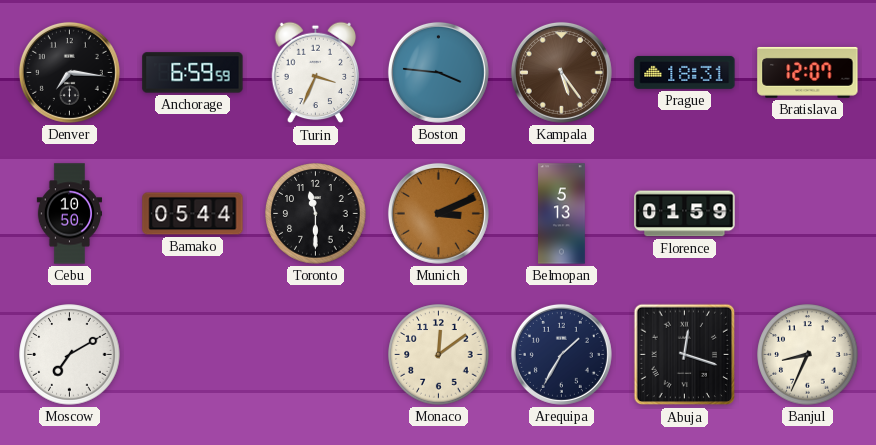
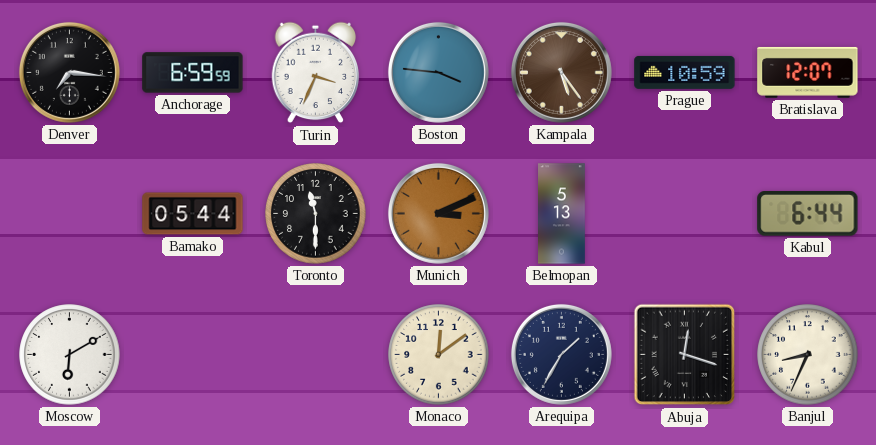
Prague: 18:31 -> 10:59
Cebu: 10:50 -> none
Florence: 01:59 -> none
Kabul: none -> 6:44
Moscow: 7:10 -> 6:10
